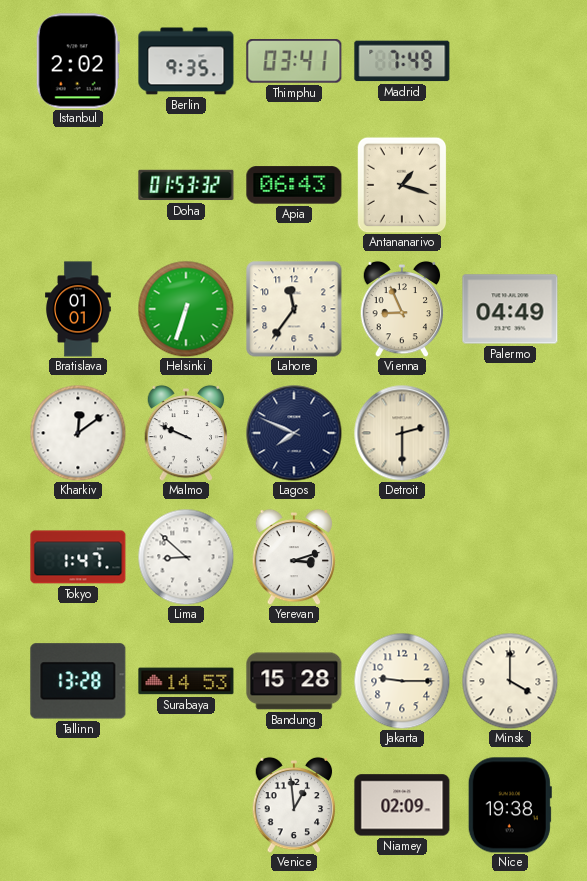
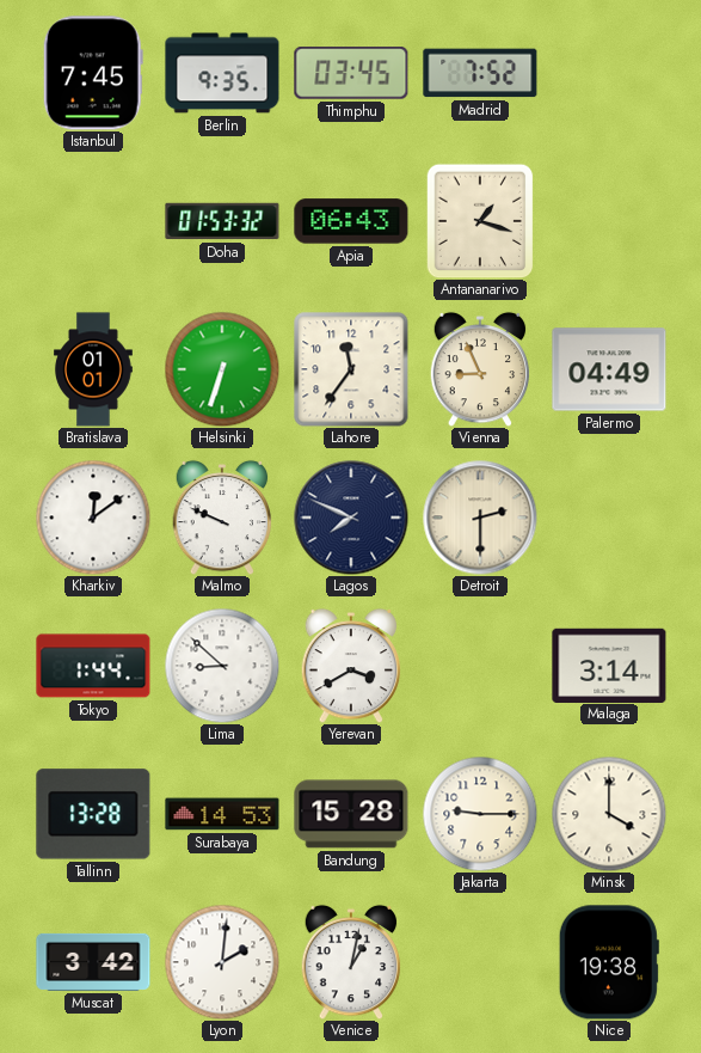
Istanbul: 2:02 -> 7:45
Thimphu: 03:41 -> 03:45
Madrid: 7:49 -> 7:52
Tokyo: 1:47 -> 1:44
Yerevan: 3:12 -> 3:40
Malaga: none -> 3:14
Muscat: none -> 3:42
Lyon: none -> 2:01
Venice: 12:59 -> 1:02
Niamey: 02:09 -> none
